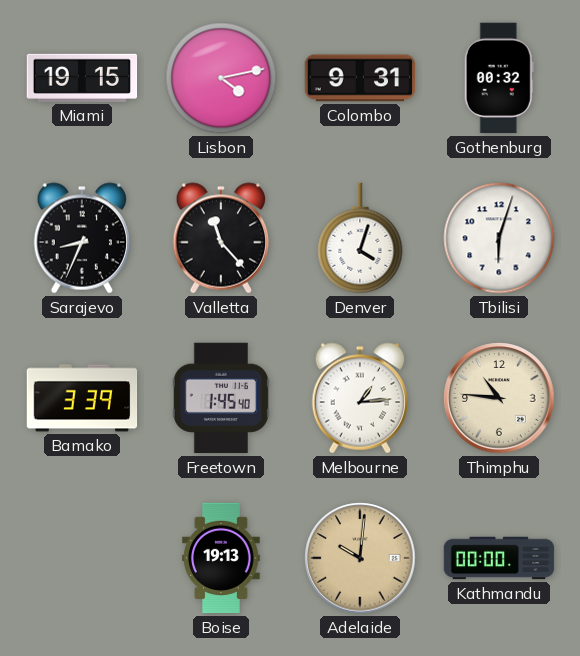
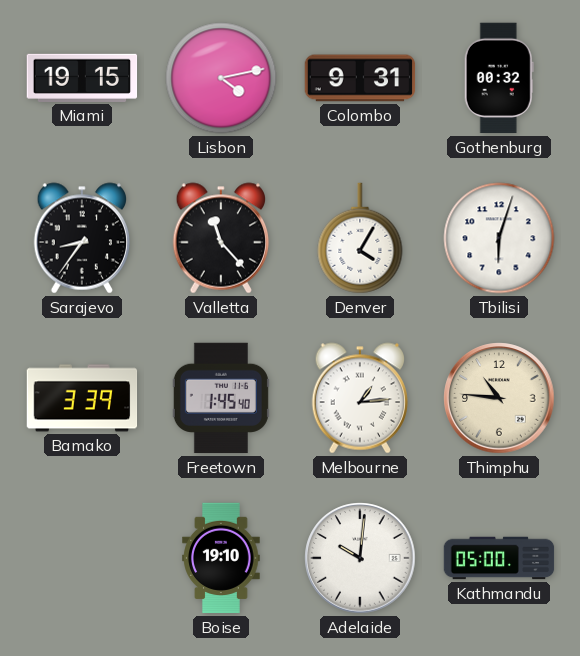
Sarajevo: 8:34 -> 8:36
Denver: 4:03 -> 4:05
Boise: 19:13 -> 19:10
Adelaide dial: champagne -> white
Kathmandu: 00:00 -> 05:00
